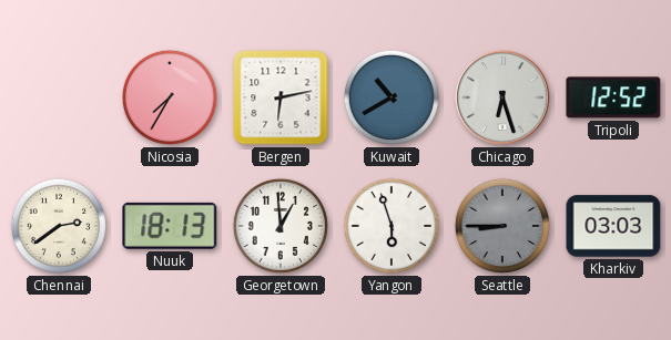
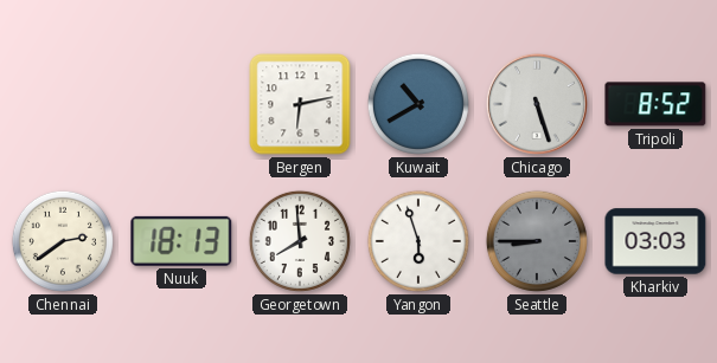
Nicosia: 7:35 -> none
Chicago: 6:27 -> 5:27
Tripoli: 12:52 -> 8:52
Georgetown: 12:59 -> 7:59
